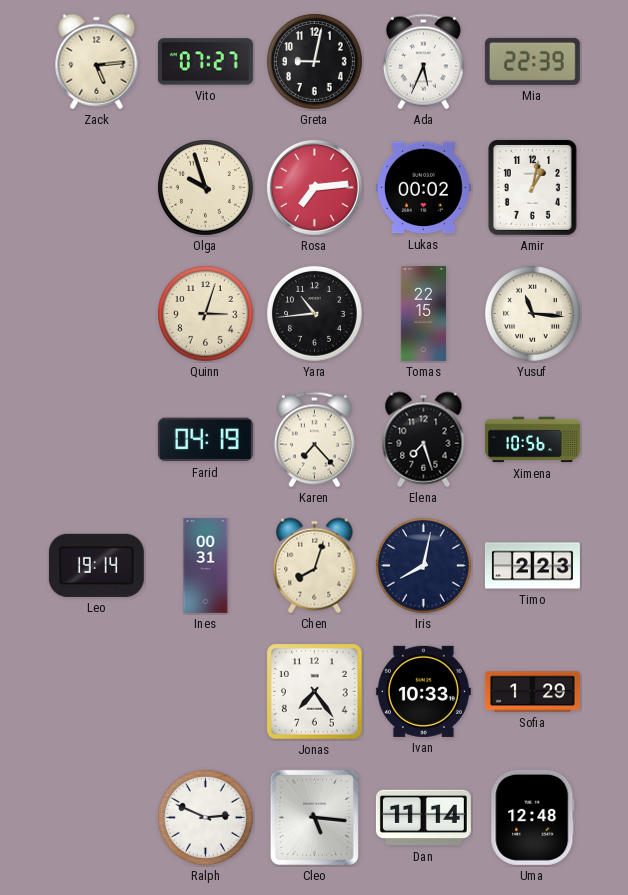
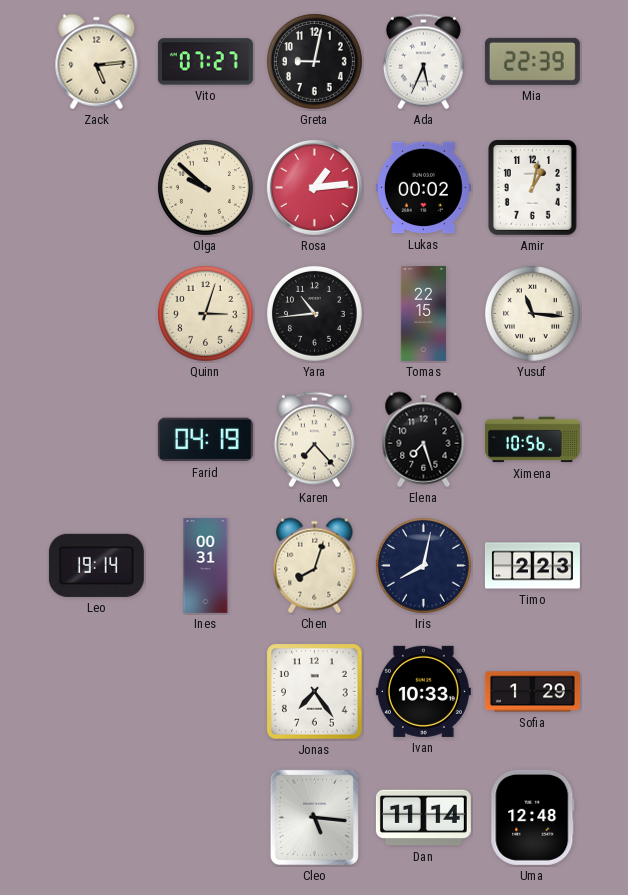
Olga: 9:57 -> 9:52
Rosa: 7:14 -> 1:14
Ralph: 2:49 -> none
